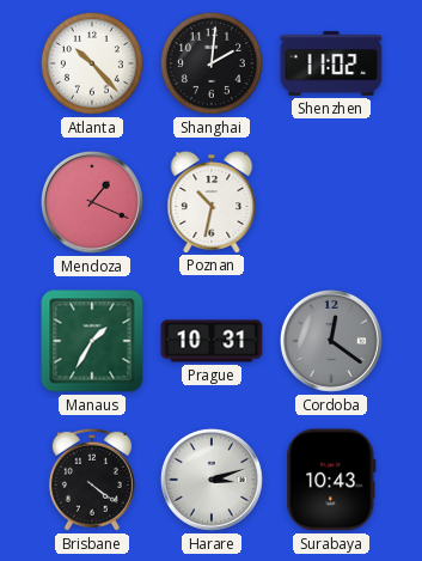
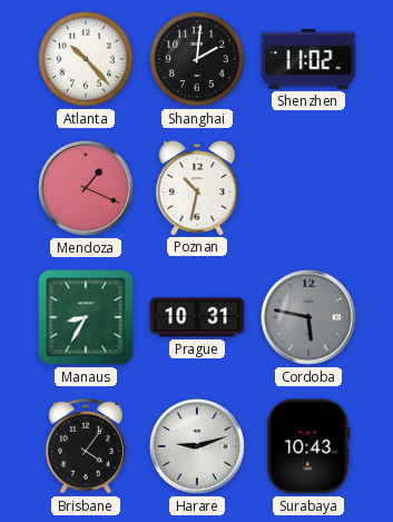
Manaus: 1:35 -> 8:35
Cordoba: 12:21 -> 5:47
Brisbane: 4:21 -> 4:06
Harare: 3:12 -> 9:12
